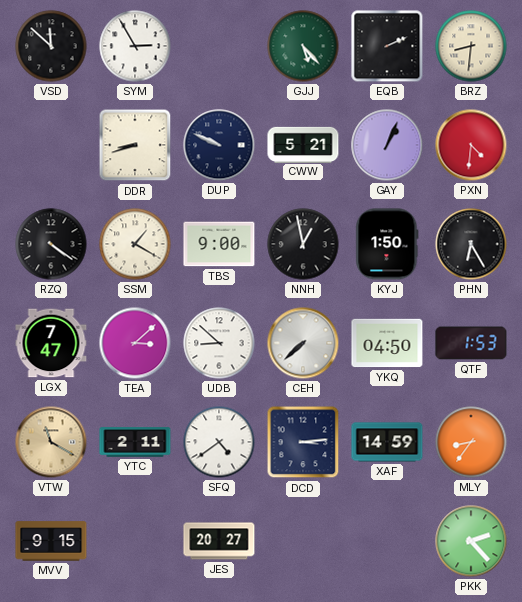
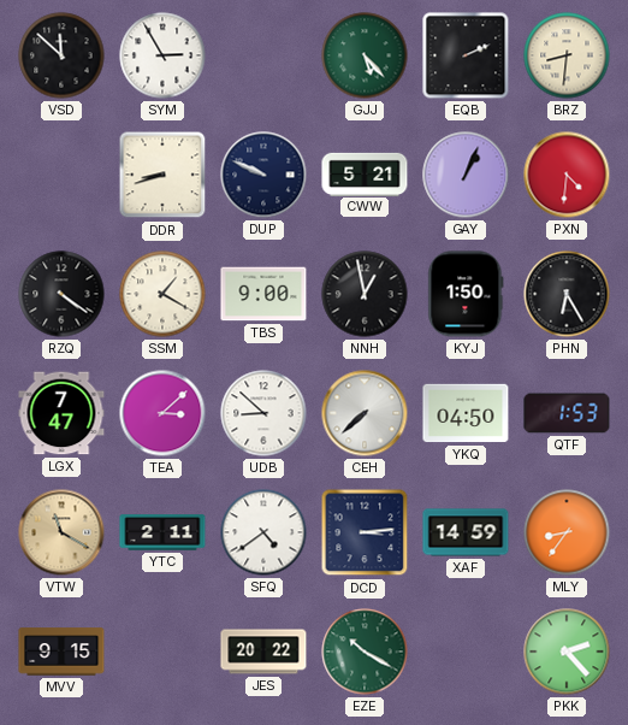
JES: 20:27 -> 20:22
EZE: none -> 10:20
